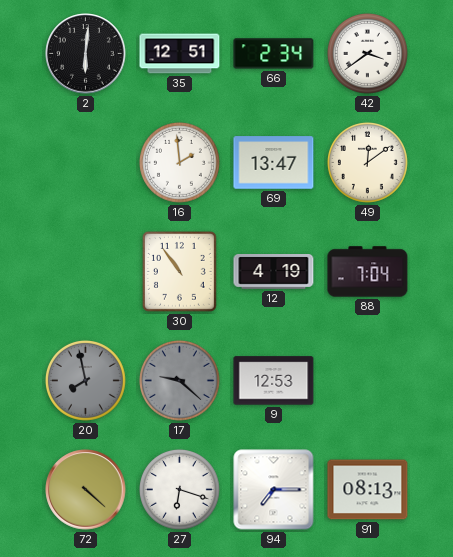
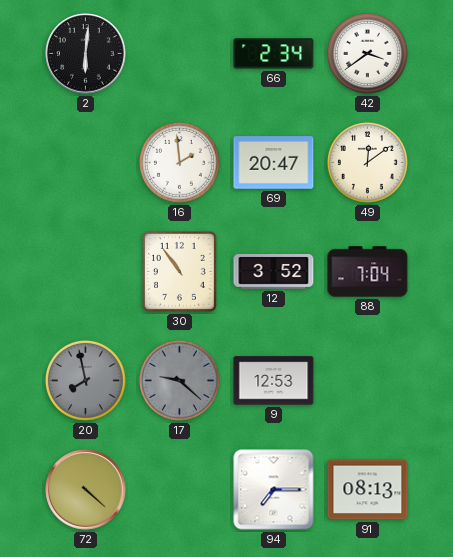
35: 12:51 -> none
69: 13:47 -> 20:47
12: 4:19 -> 3:52
27: 6:18 -> none
